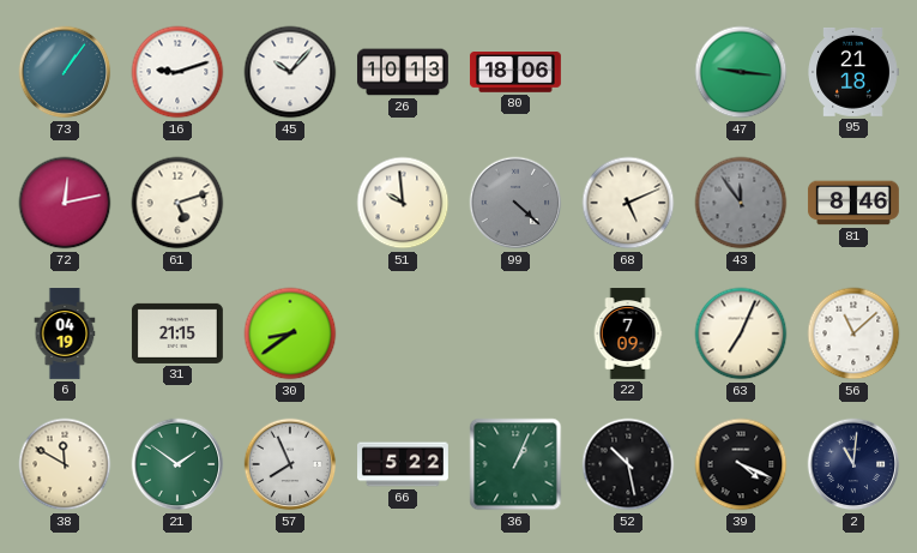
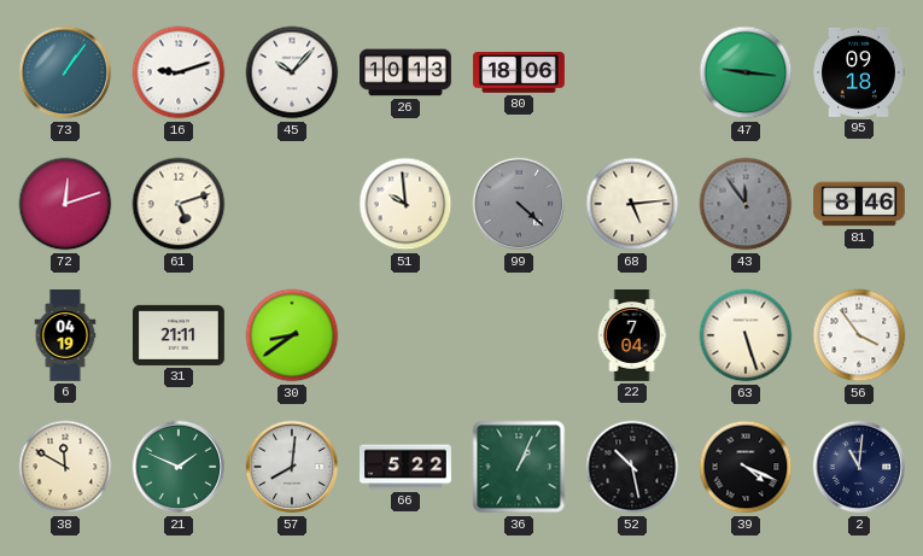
95: 21:18 -> 09:18
72: 12:13 -> 12:12
68: 5:11 -> 5:14
31: 21:15 -> 21:11
22: 7:09 -> 7:04
63: 7:04 -> 5:27
56: 11:08 -> 3:54
21: 1:51 -> 1:49
57: 7:56 -> 8:01
